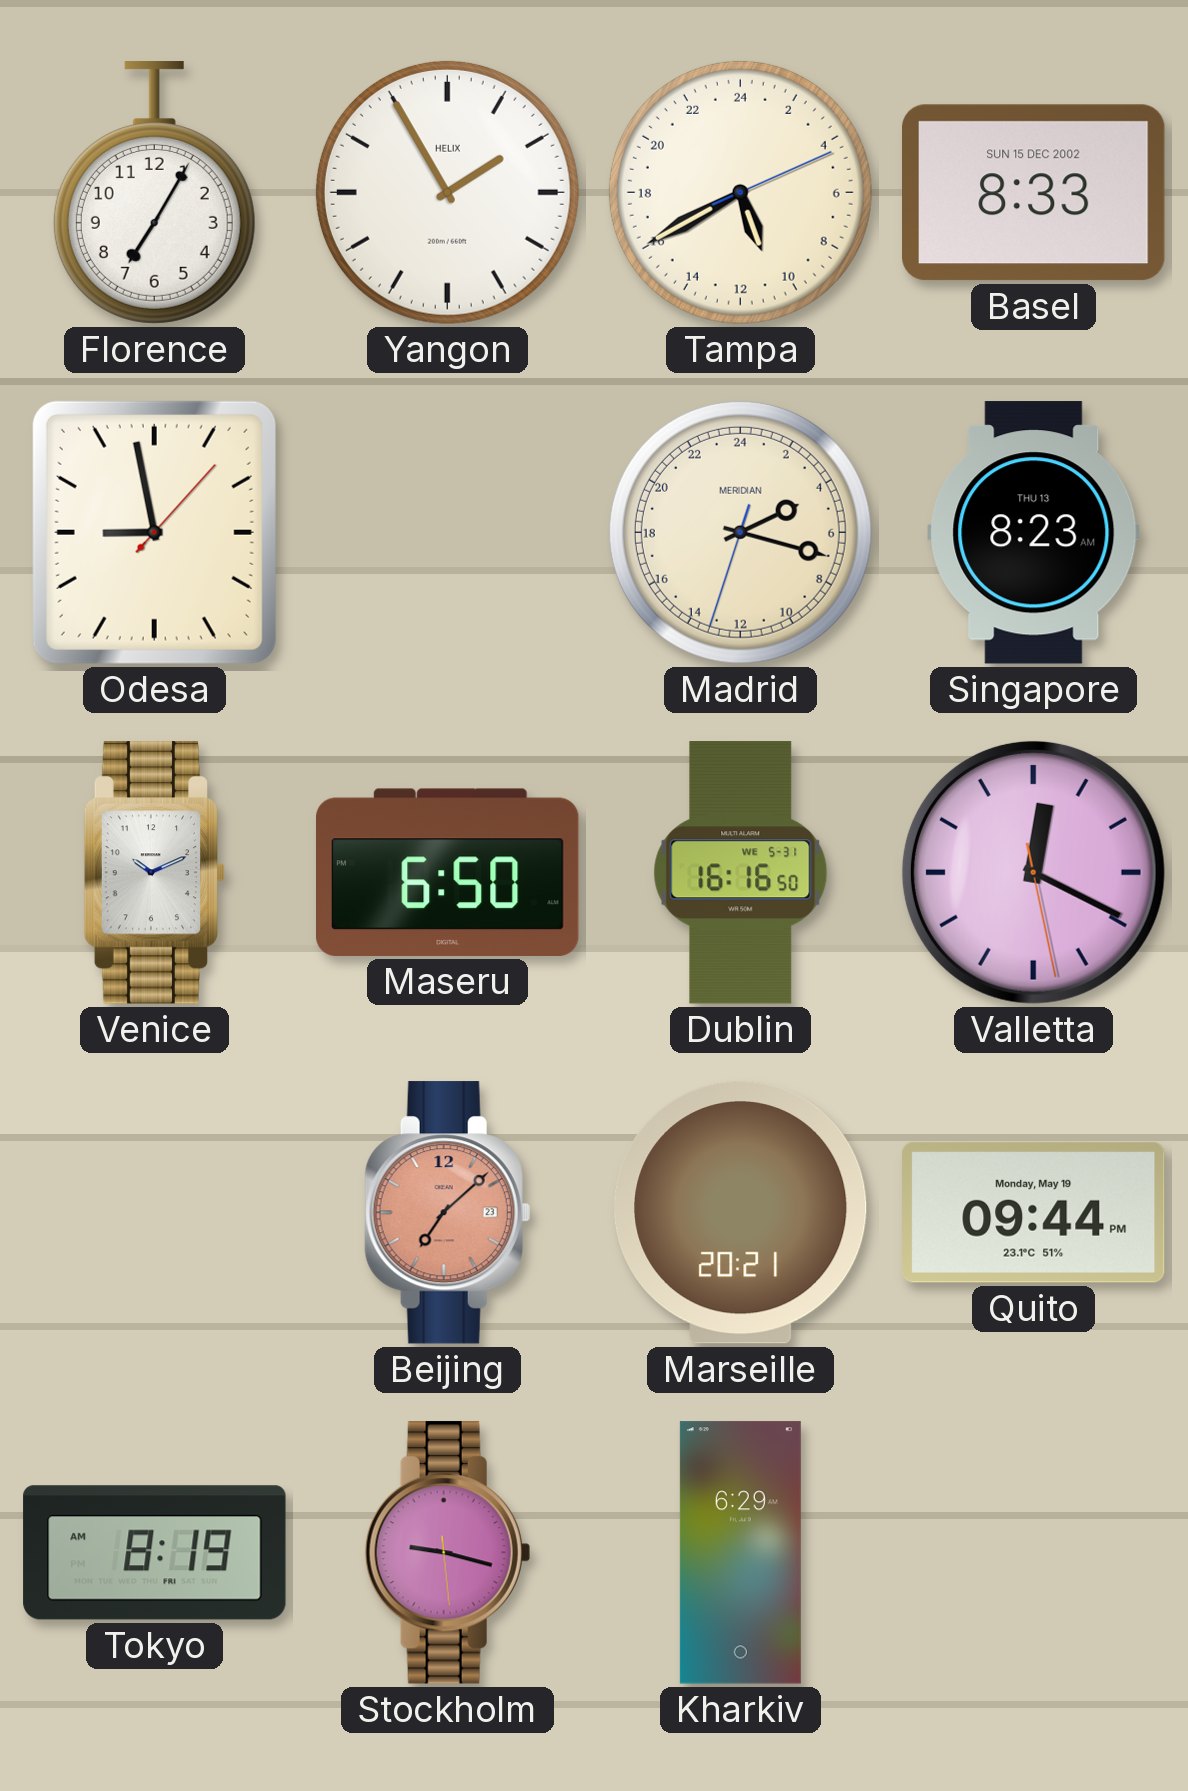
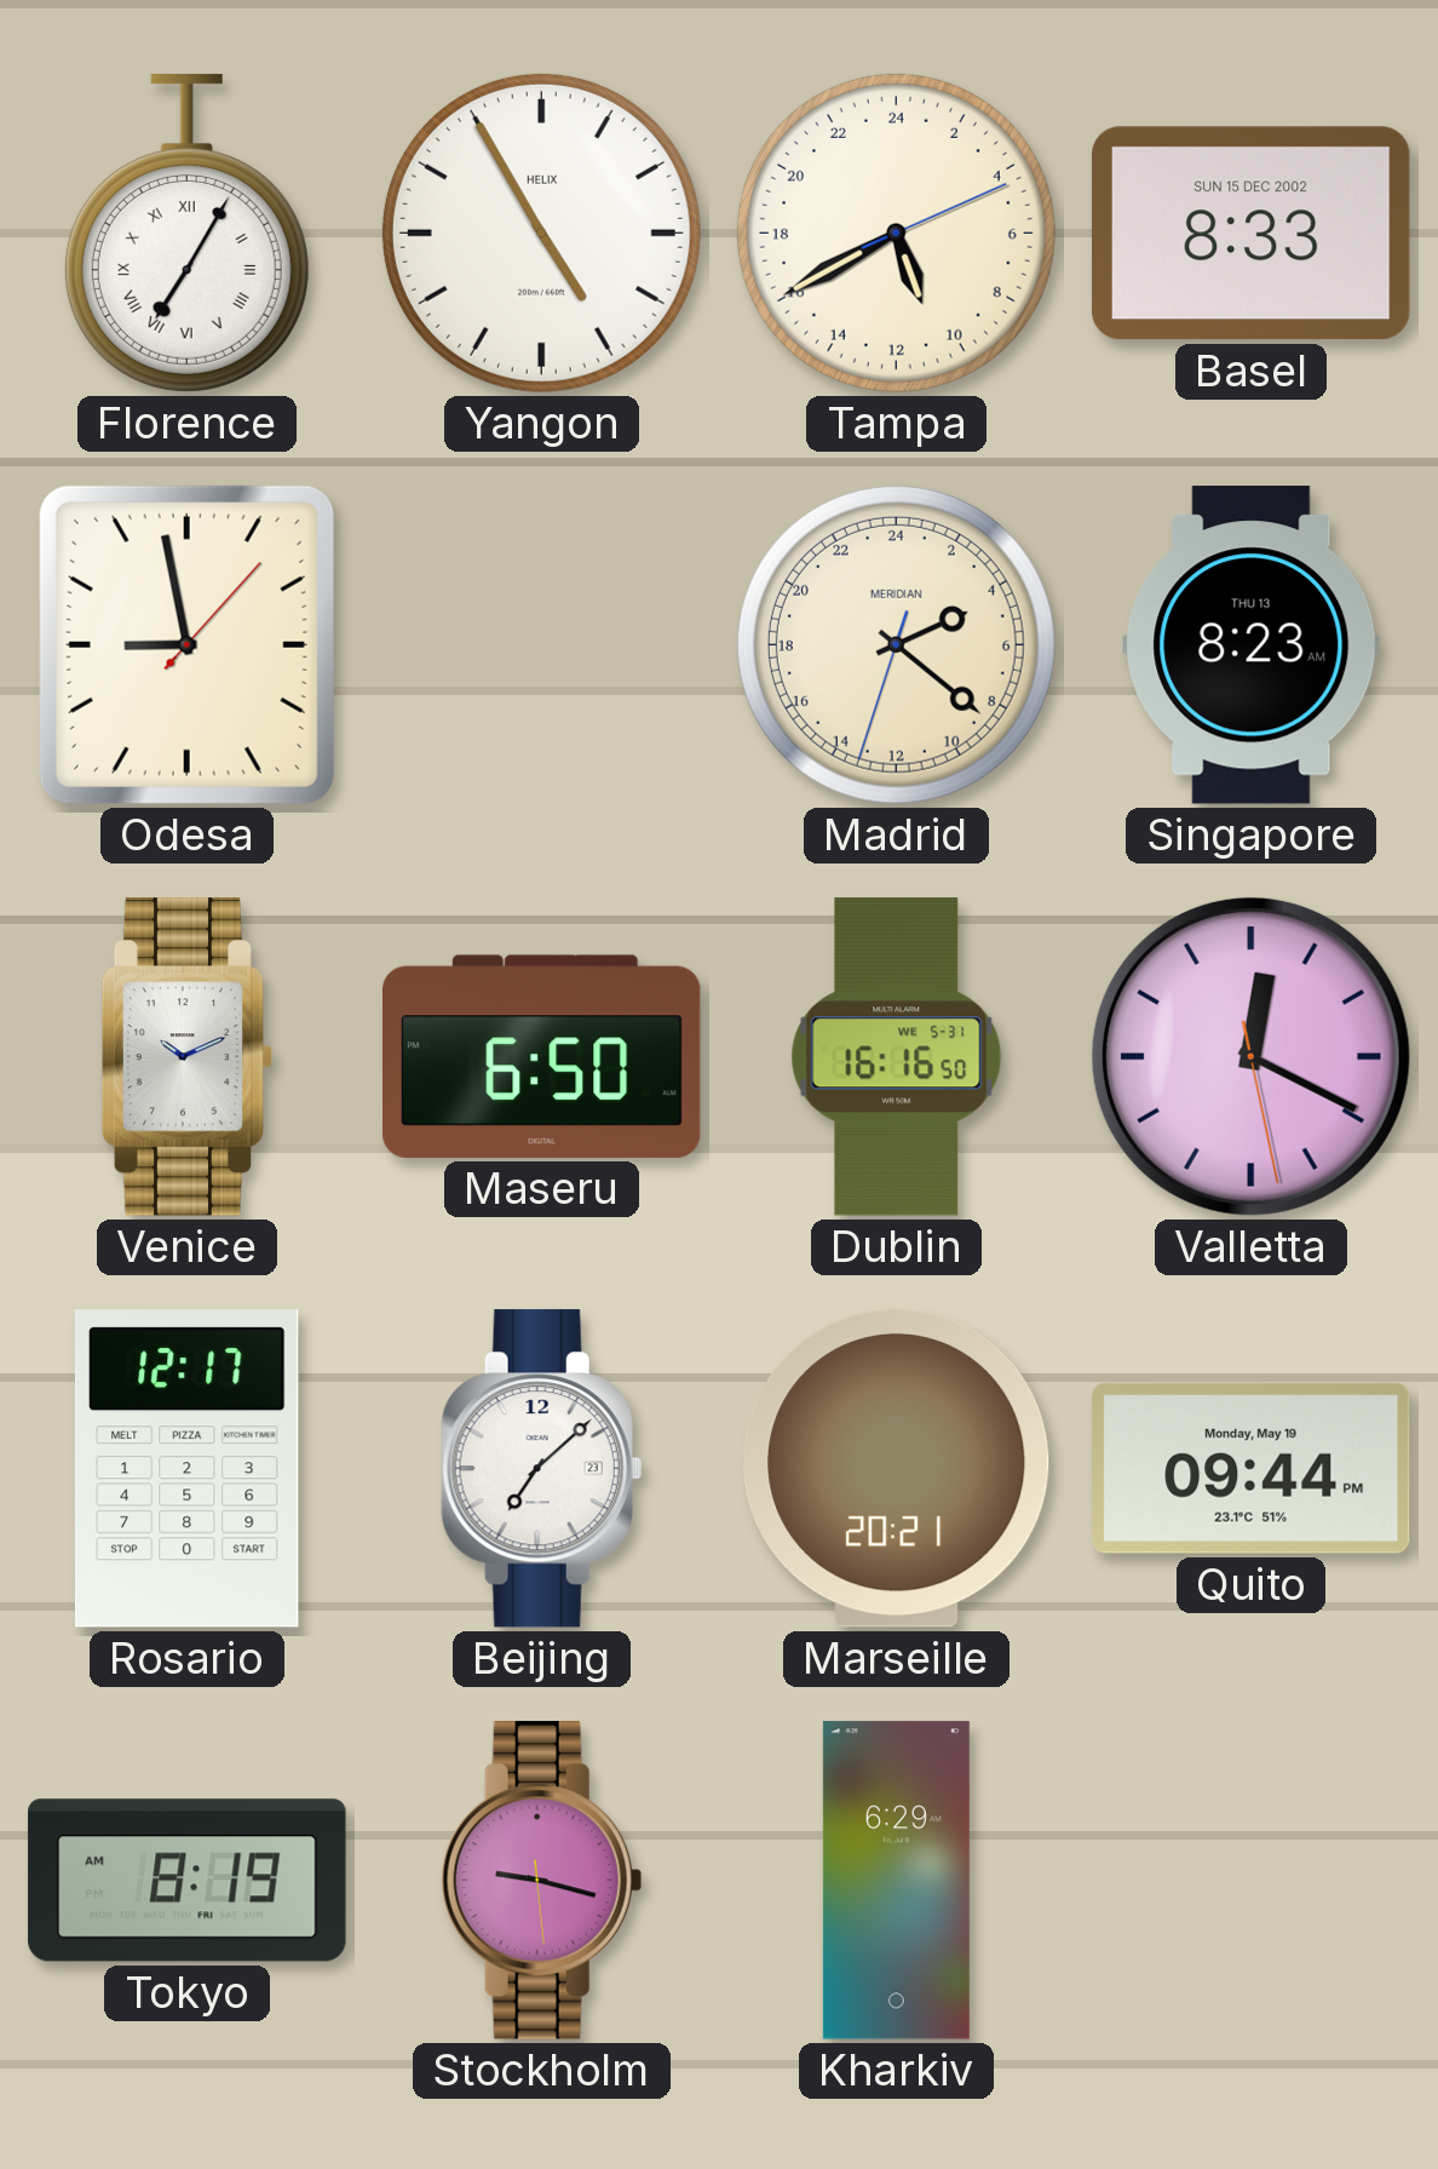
Florence numerals: Arabic -> Roman
Yangon: 1:55 -> 4:55
Madrid: 4:17 -> 4:21
Rosario: none -> 12:17
Beijing dial: salmon -> white
